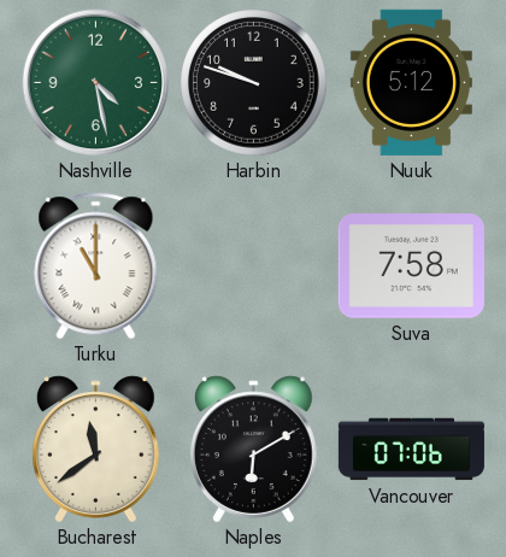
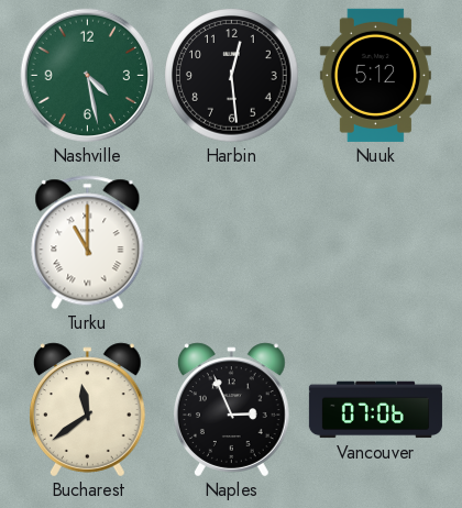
Harbin: 9:48 -> 12:29
Suva: 7:58 -> none
Naples: 6:10 -> 2:56
